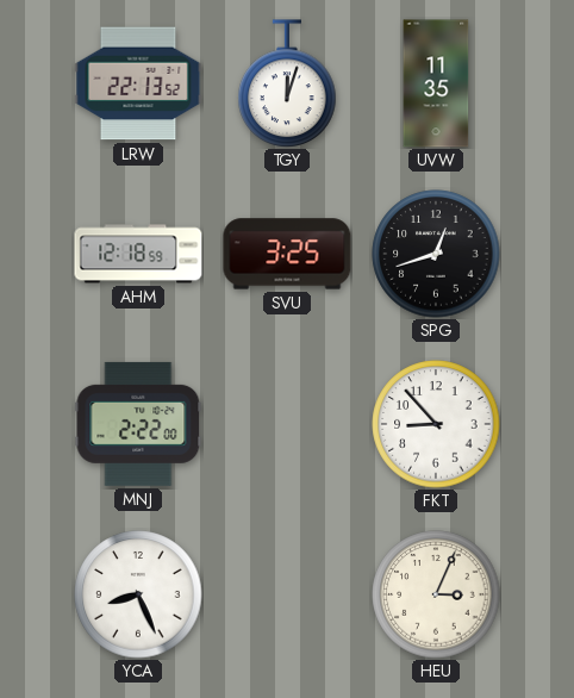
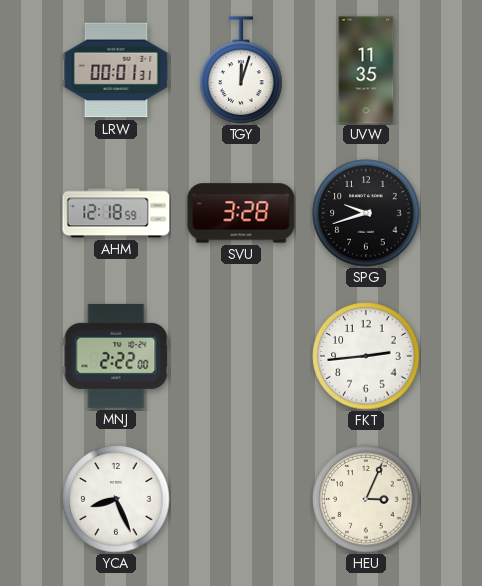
LRW: 22:13 -> 00:01
SVU: 3:25 -> 3:28
SPG: 12:42 -> 9:42
FKT: 8:53 -> 2:44
